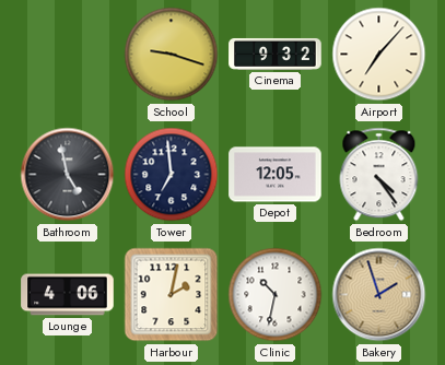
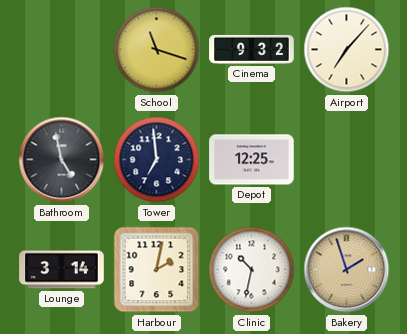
School: 9:18 -> 11:18
Depot: 12:05 -> 12:25
Bedroom: 4:24 -> none
Lounge: 4:06 -> 3:14
